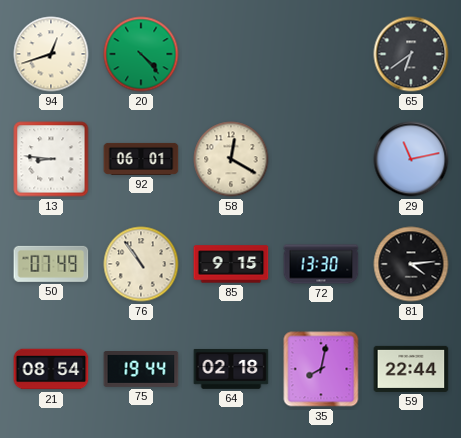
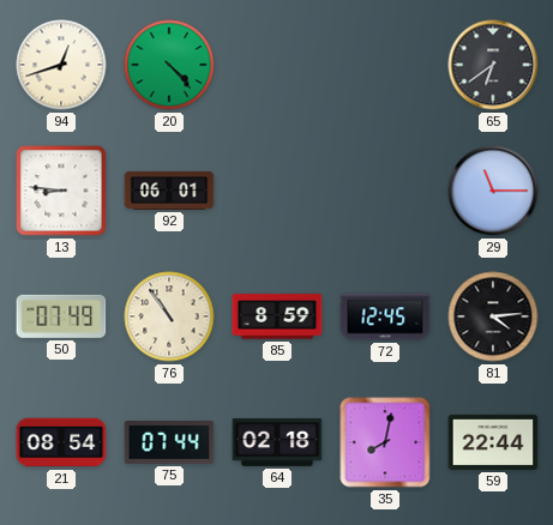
58: 12:20 -> none
29: 11:13 -> 11:15
85: 9:15 -> 8:59
72: 13:30 -> 12:45
75: 19:44 -> 07:44
